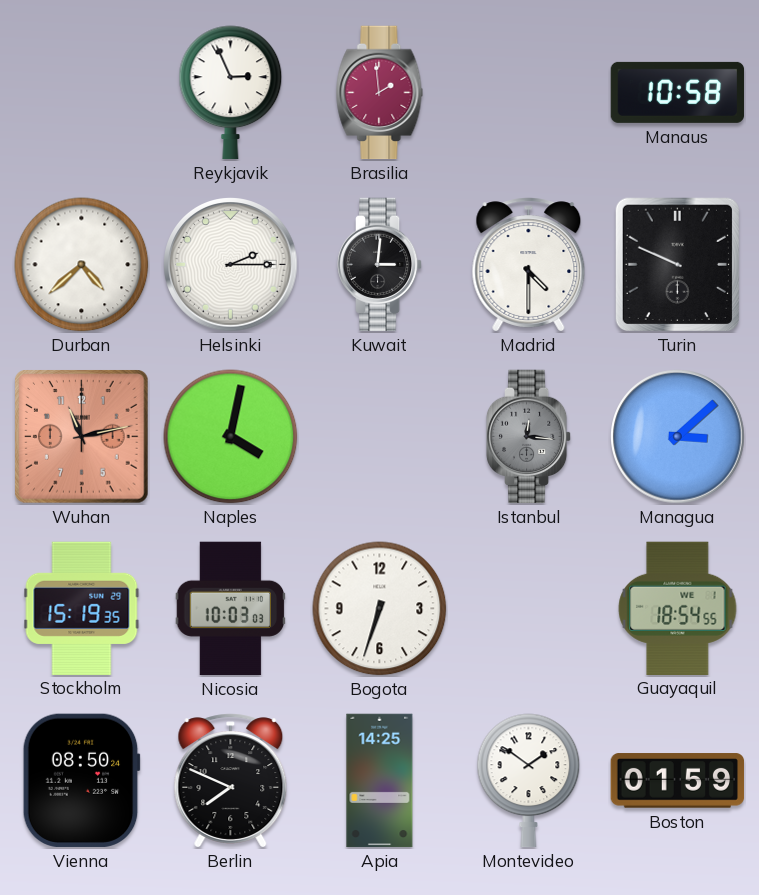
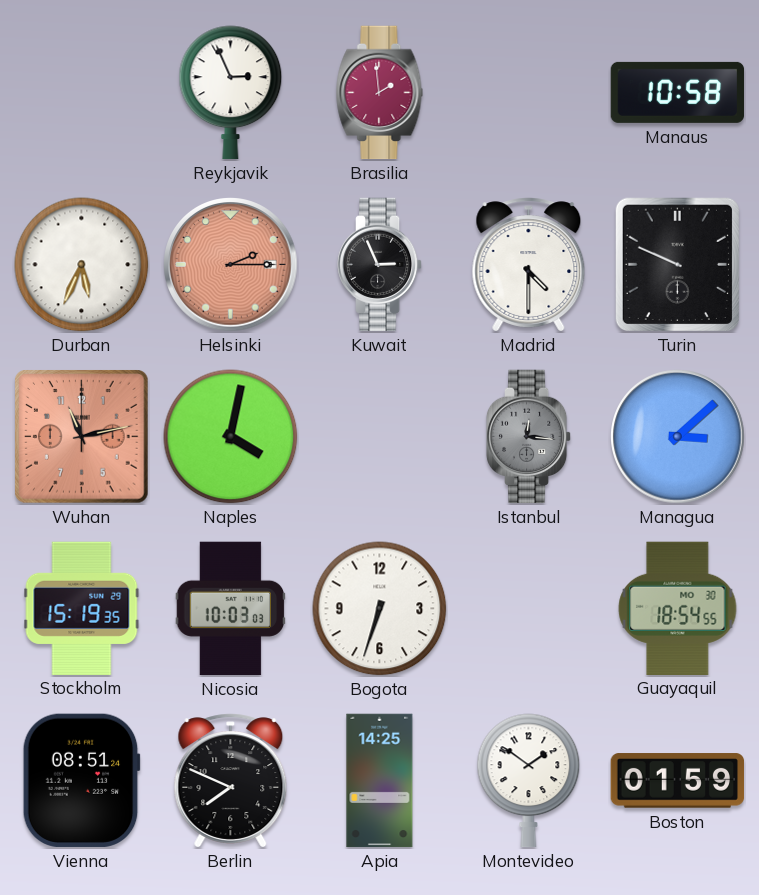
Durban: 4:38 -> 5:34
Helsinki dial: white -> salmon
Kuwait: 3:01 -> 2:56
Guayaquil date: WE 1 -> MO 30
Vienna: 08:50 -> 08:51
